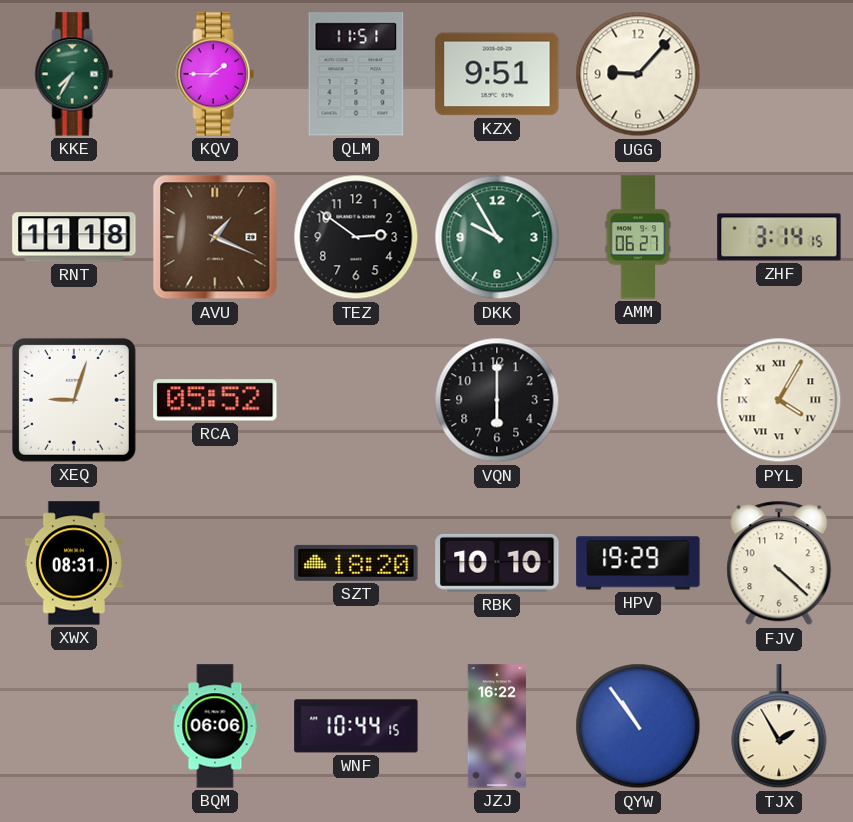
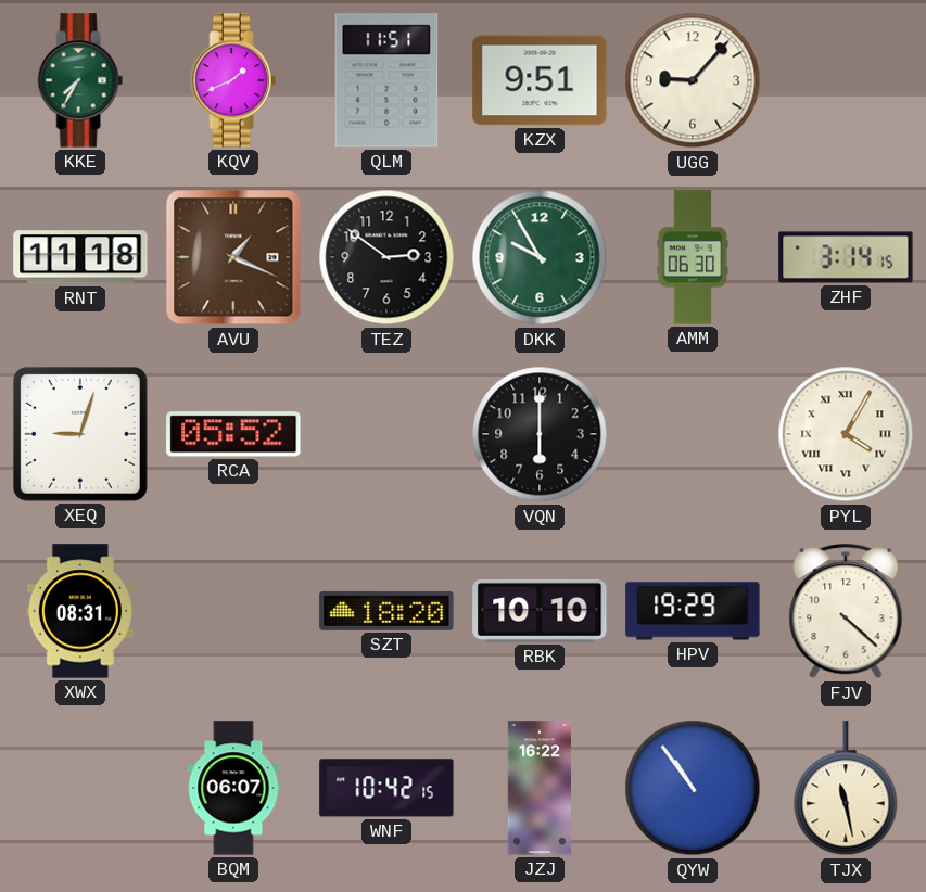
KQV: 1:45 -> 1:41
AMM: 06:27 -> 06:30
BQM: 06:06 -> 06:07
WNF: 10:44 -> 10:42
TJX: 1:55 -> 11:28
